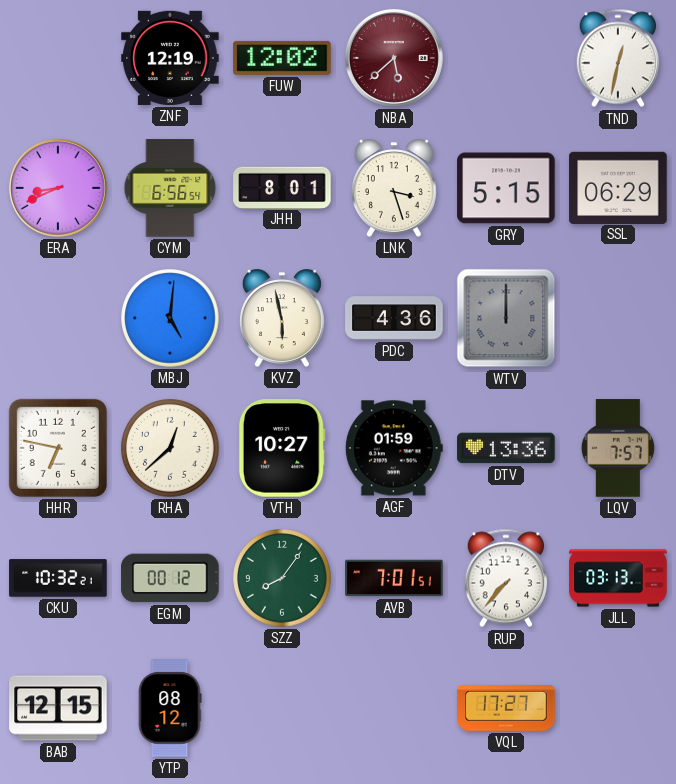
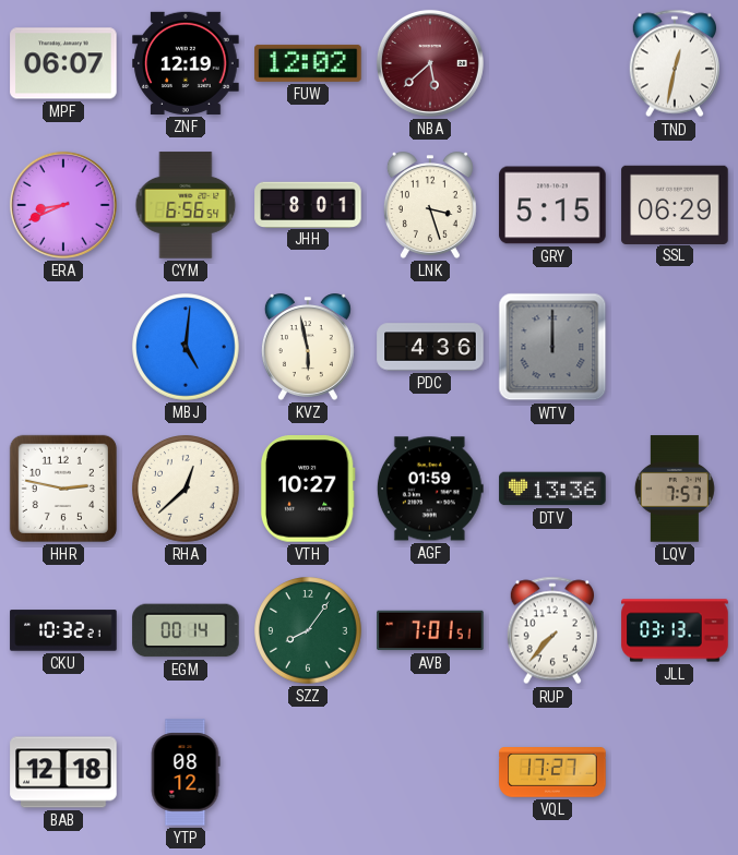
MPF: none -> 06:07
HHR: 6:47 -> 2:47
EGM: 00:12 -> 00:14
BAB: 12:15 -> 12:18
